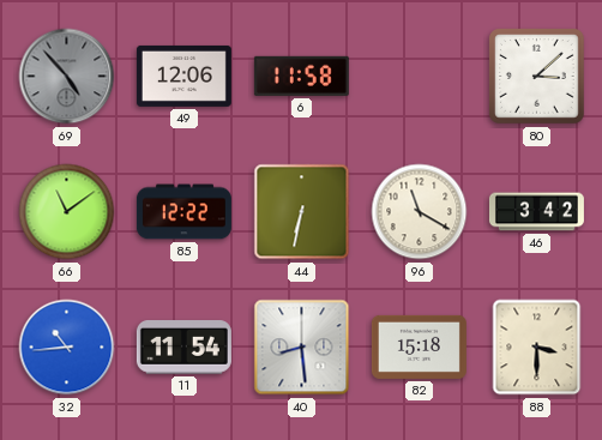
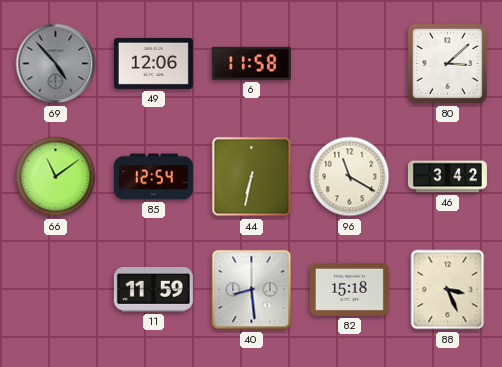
85: 12:22 -> 12:54
32: 10:44 -> none
11: 11:54 -> 11:59
88: 3:30 -> 3:26
